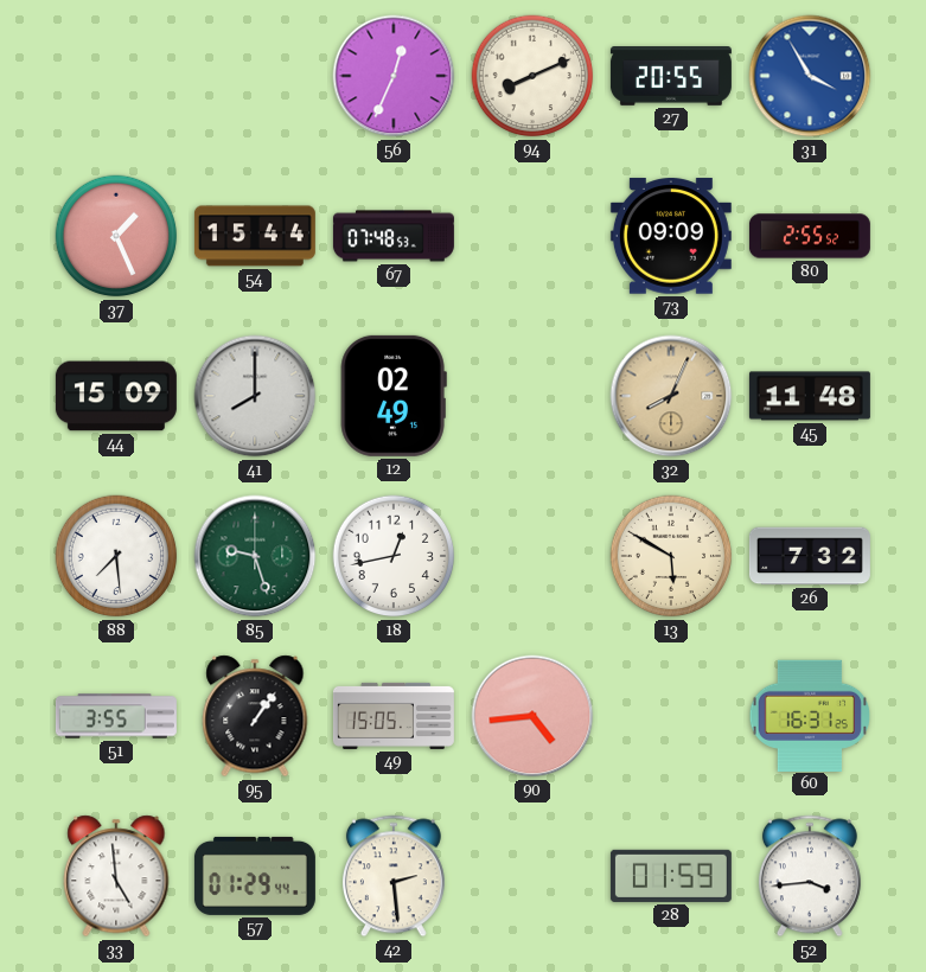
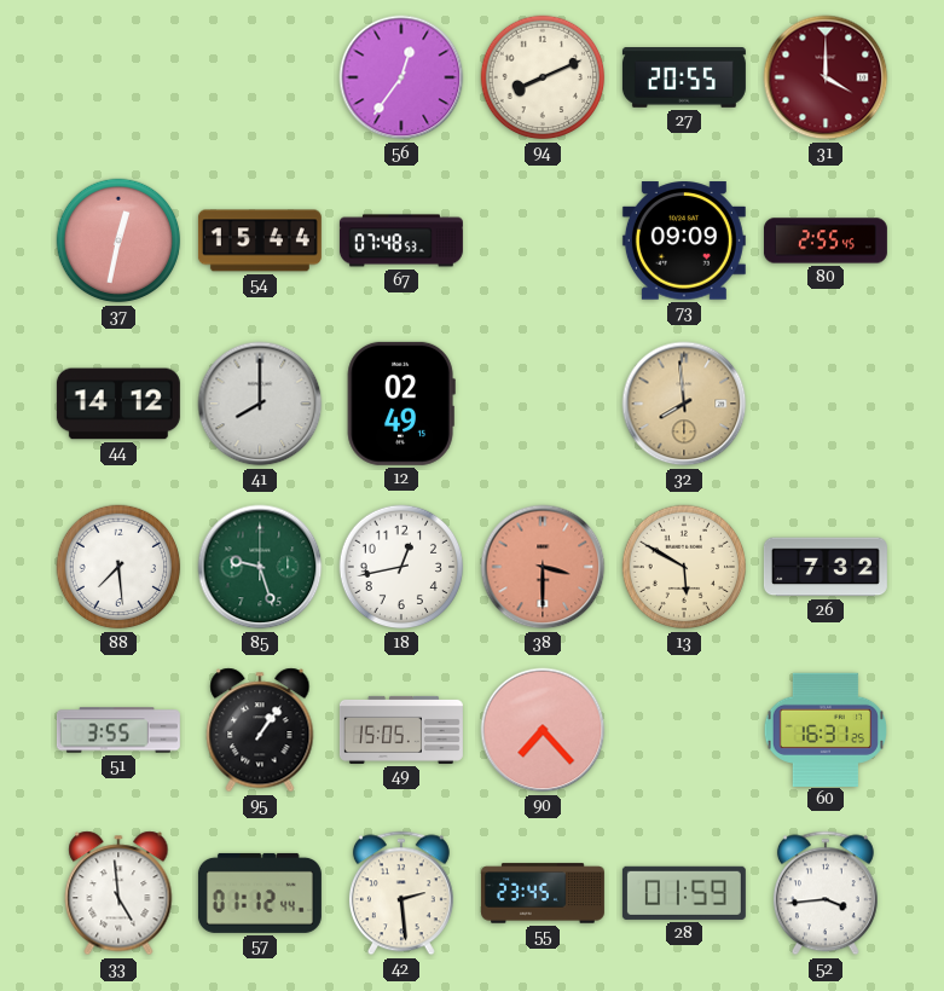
56: 12:34 -> 12:36
31: 3:55 -> 4:00
31 dial: blue -> burgundy
37: 1:26 -> 12:32
80: 2:55:52 -> 2:55:45
44: 15:09 -> 14:12
32: 8:04 -> 7:59
45: 11:48 -> none
38: none -> 3:30
90: 4:44 -> 7:23
57: 01:29 -> 01:12
55: none -> 23:45
